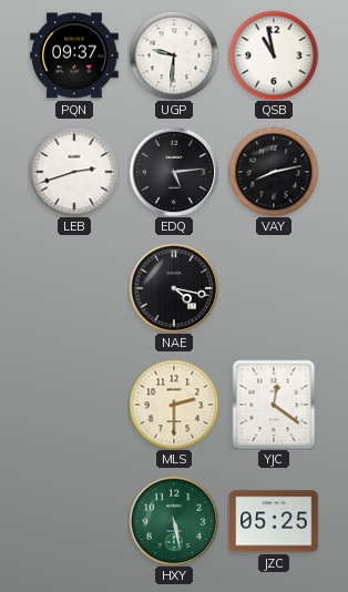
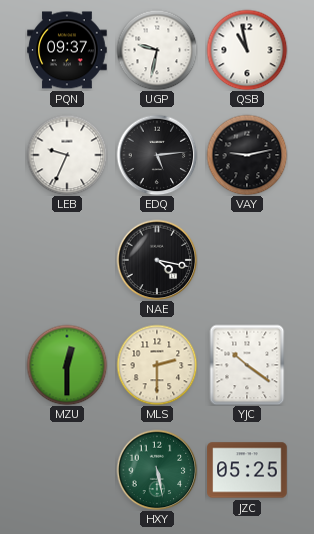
UGP: 9:31 -> 9:32
LEB: 2:42 -> 9:34
VAY: 8:13 -> 9:13
MZU: none -> 12:30
YJC: 12:21 -> 10:21
